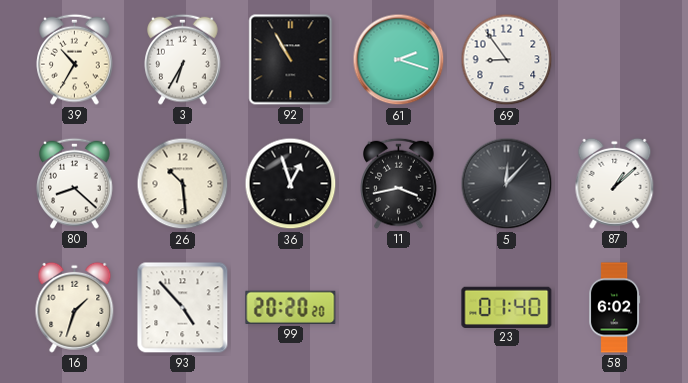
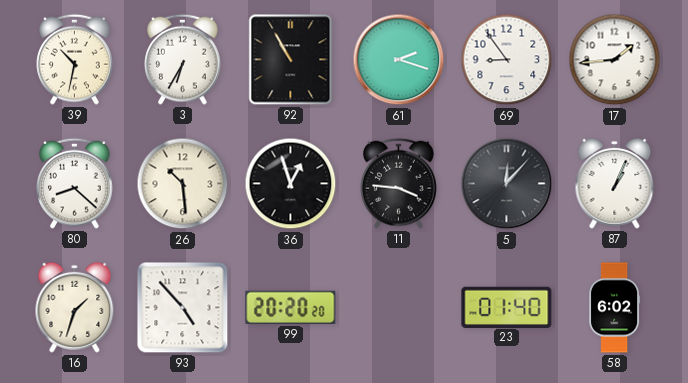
39: 10:35 -> 10:32
17: none -> 1:44
11: 3:43 -> 3:46
87: 1:08 -> 1:04
